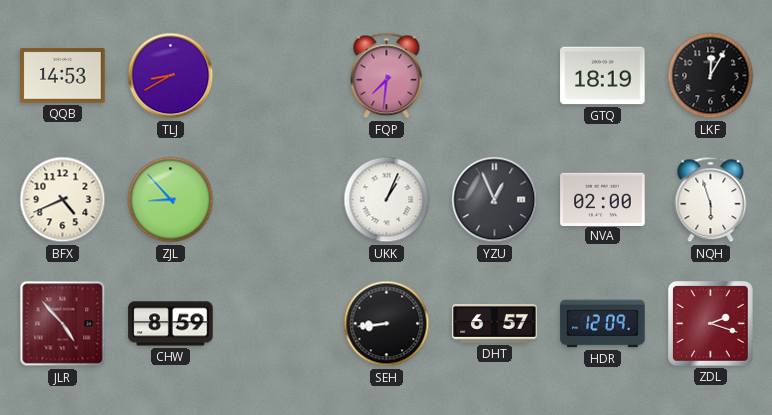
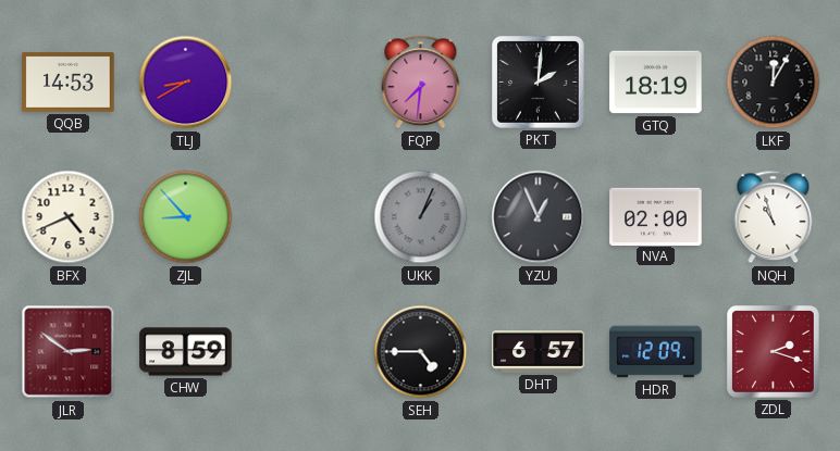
PKT: none -> 2:01
UKK dial: white -> grey
NQH: 5:57 -> 10:57
JLR: 4:53 -> 2:51
SEH: 8:44 -> 4:45
